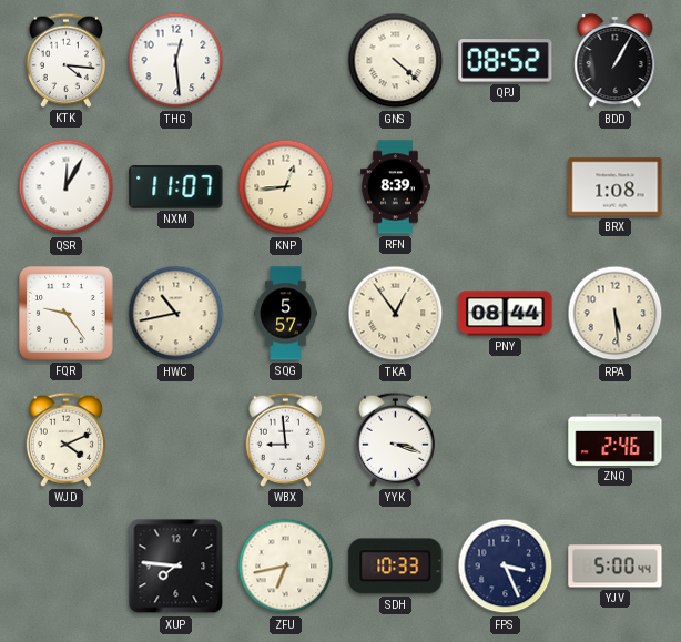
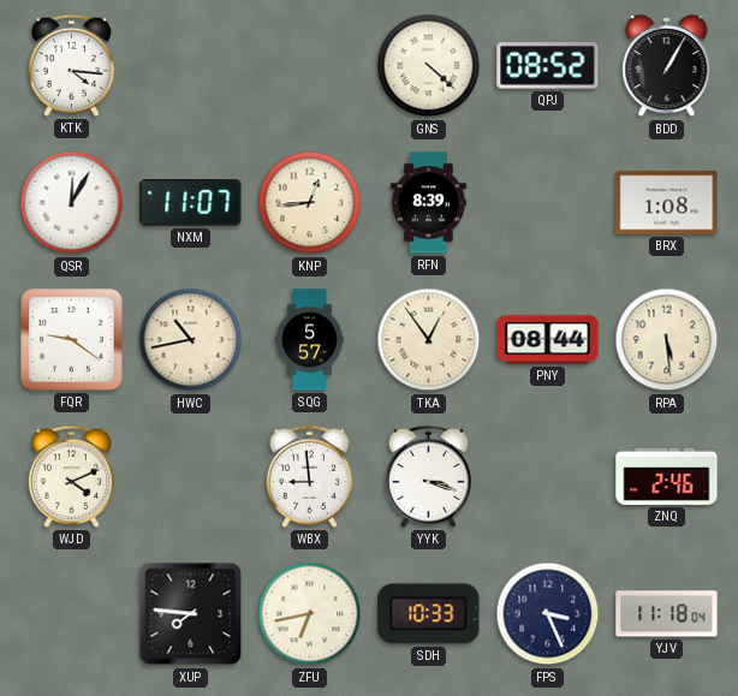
THG: 12:29 -> none
FQR: 9:24 -> 9:21
YJV: 5:00 -> 11:18
